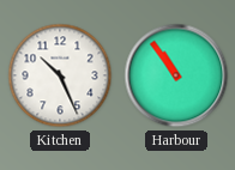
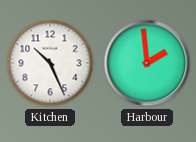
Harbour: 10:54 -> 1:59
